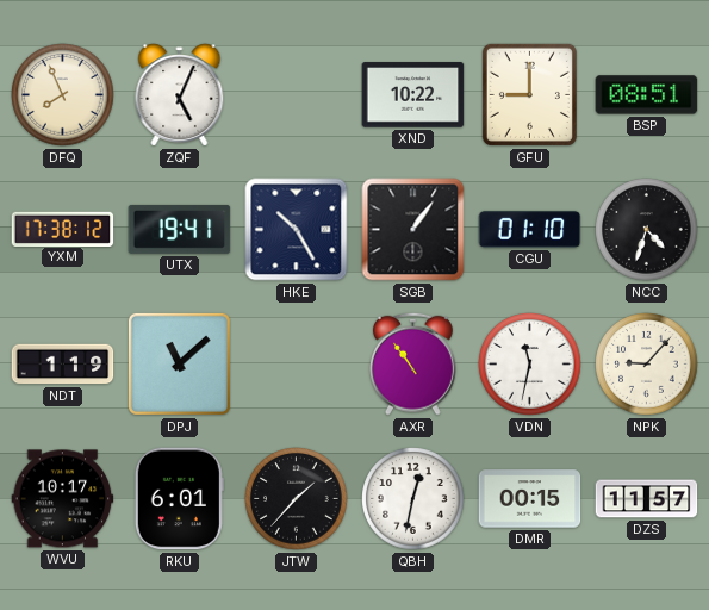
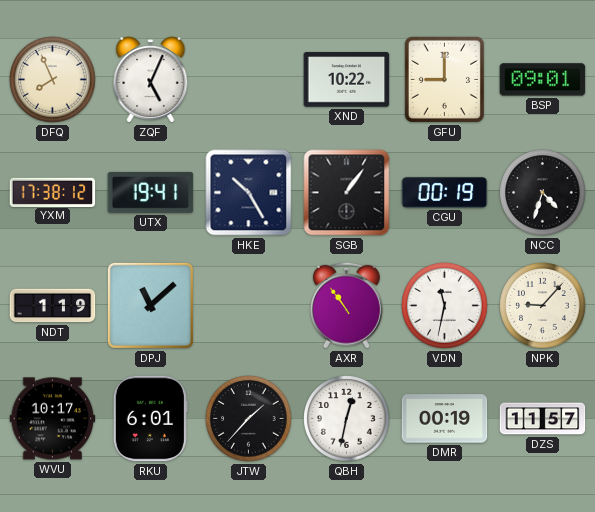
BSP: 08:51 -> 09:01
CGU: 01:10 -> 00:19
DMR: 00:15 -> 00:19
